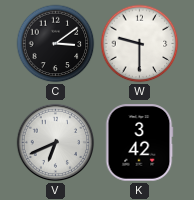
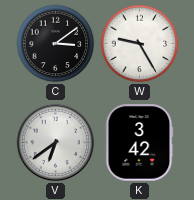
W: 9:30 -> 9:25
V: 6:41 -> 6:39
